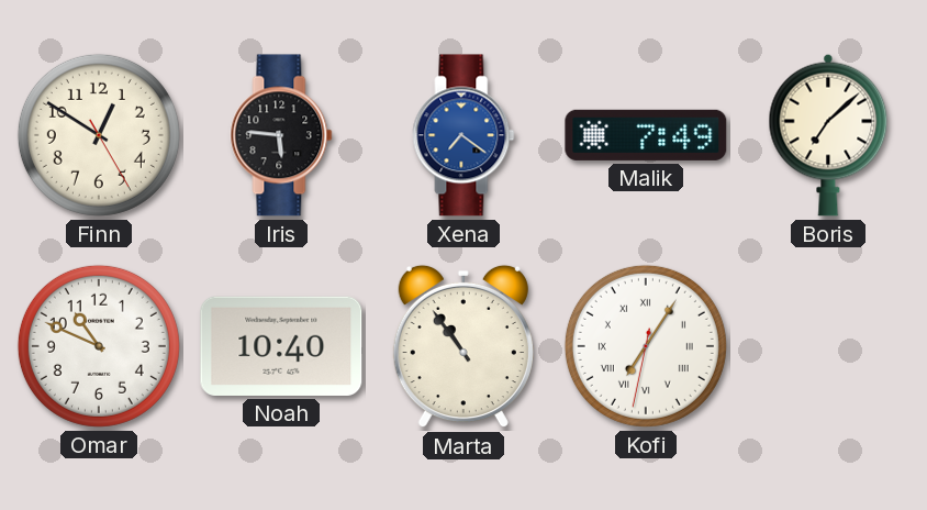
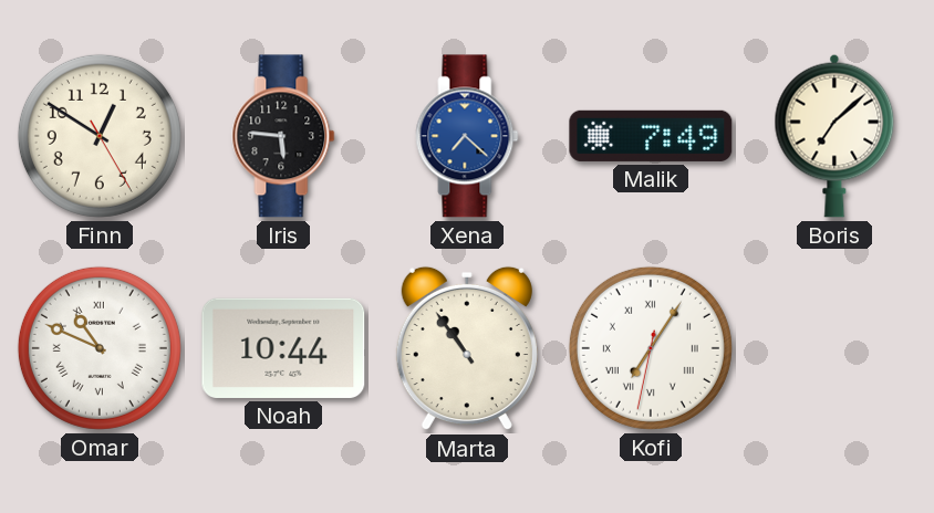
Xena: 7:21 -> 7:22
Omar numerals: Arabic -> Roman
Noah: 10:40 -> 10:44
